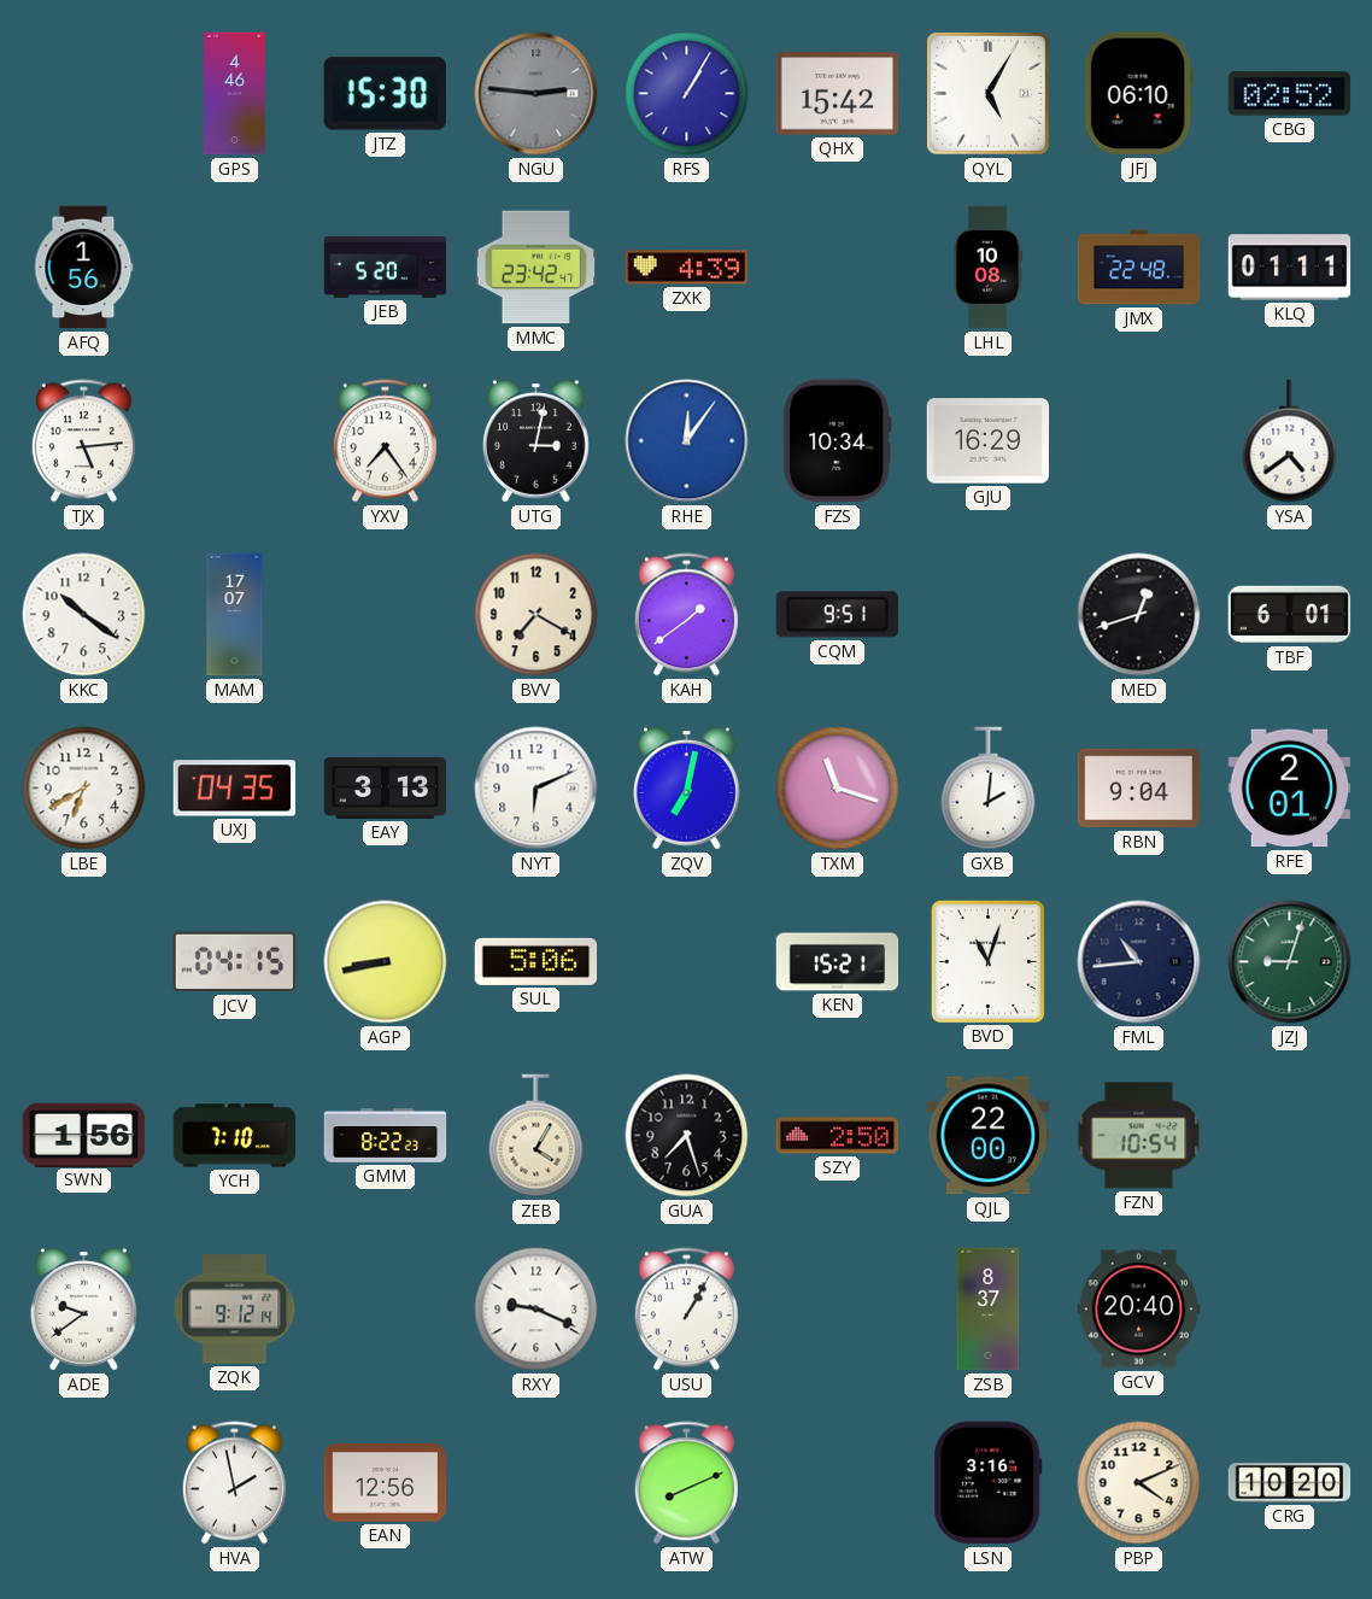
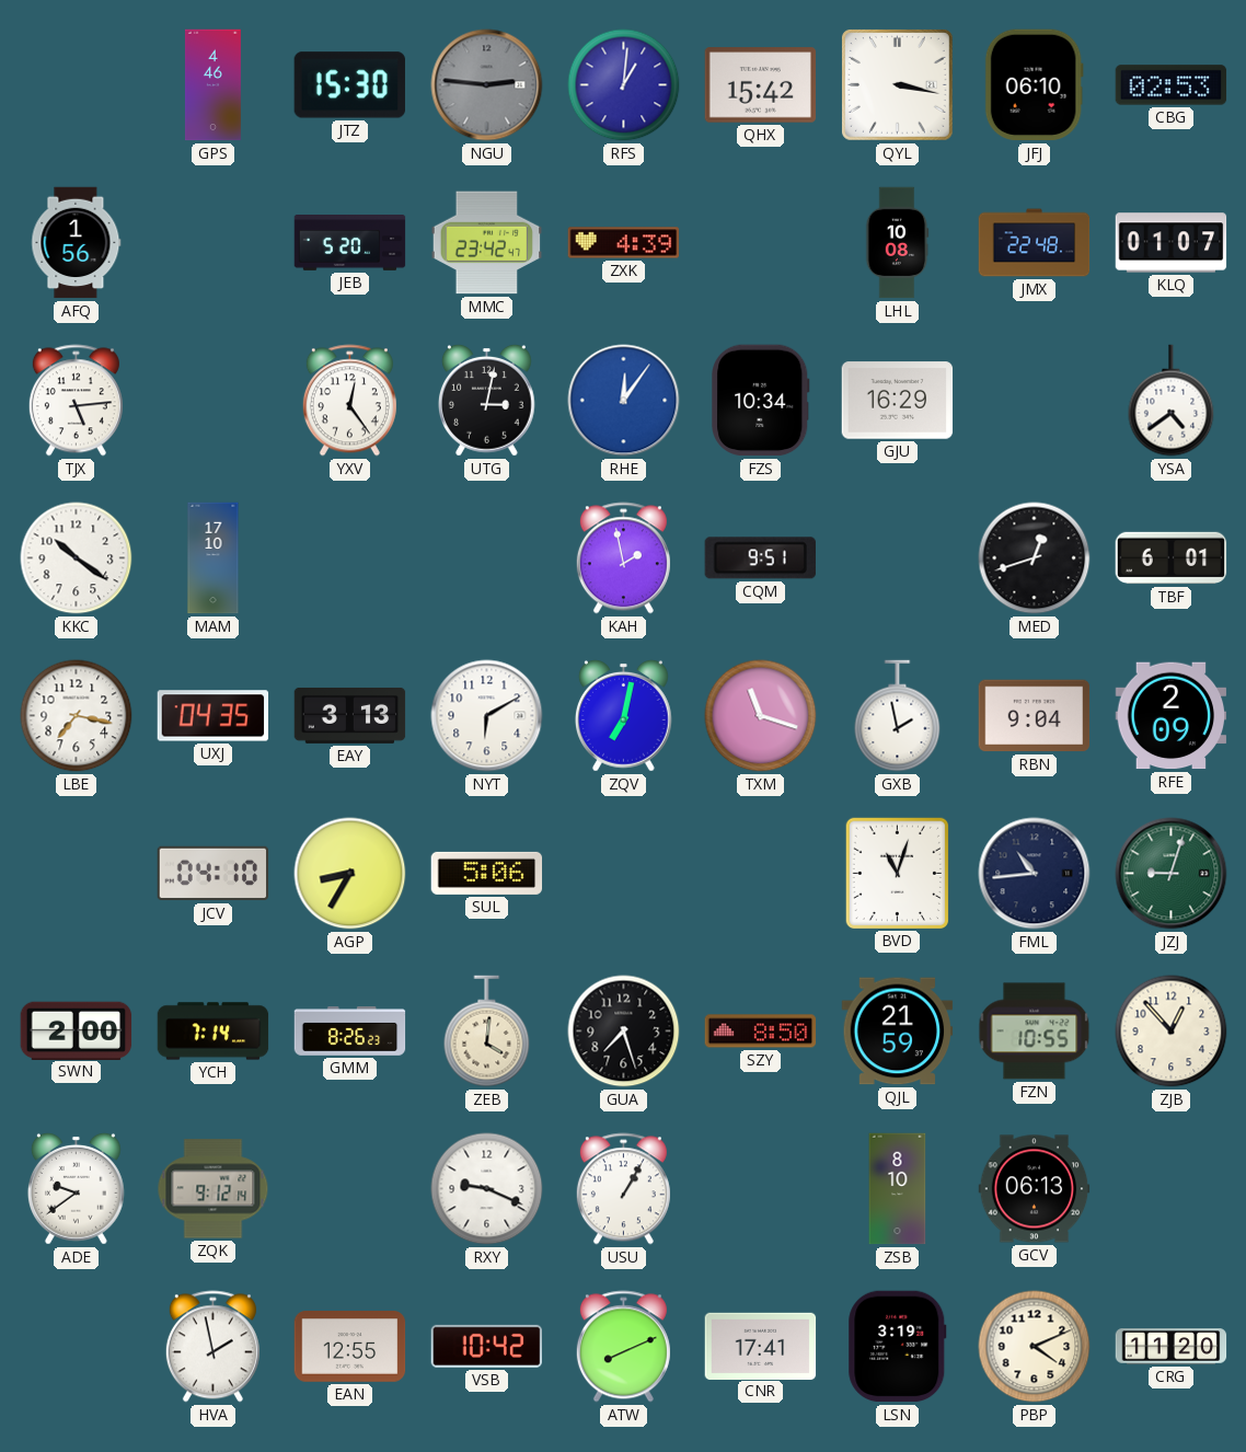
RFS: 1:05 -> 1:01
QYL: 5:05 -> 3:17
CBG: 02:52 -> 02:53
KLQ: 01:11 -> 01:07
YXV: 7:24 -> 12:24
MAM: 17:07 -> 17:10
BVV: 7:20 -> none
KAH: 1:39 -> 1:58
LBE: 6:40 -> 7:17
NYT: 6:11 -> 6:10
GXB: 2:01 -> 1:58
RFE: 2:01 -> 2:09
JCV: 04:15 -> 04:10
AGP: 8:43 -> 8:35
KEN: 15:21 -> none
SWN: 1:56 -> 2:00
YCH: 7:10 -> 7:14
GMM: 8:22 -> 8:26
ZEB: 4:05 -> 4:01
SZY: 2:50 -> 8:50
QJL: 22:00 -> 21:59
FZN: 10:54 -> 10:55
ZJB: none -> 12:53
ZSB: 8:37 -> 8:10
GCV: 20:40 -> 06:13
EAN: 12:56 -> 12:55
VSB: none -> 10:42
CNR: none -> 17:41
LSN: 3:16 -> 3:19
CRG: 10:20 -> 11:20
